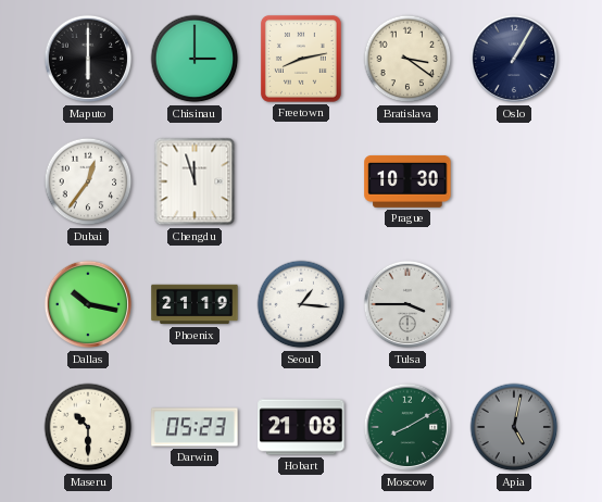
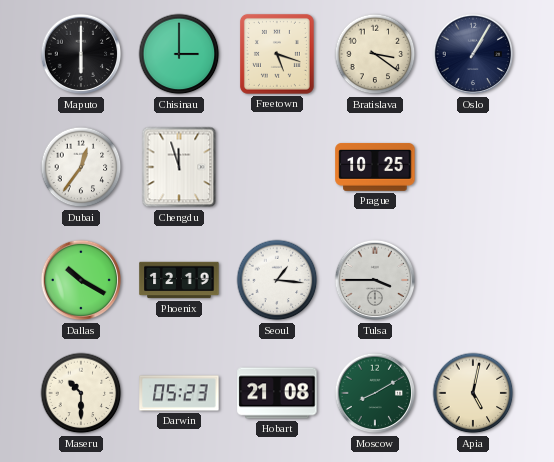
Freetown: 8:13 -> 5:18
Prague: 10:30 -> 10:25
Dallas: 10:17 -> 10:20
Phoenix: 21:19 -> 12:19
Apia dial: grey -> cream
